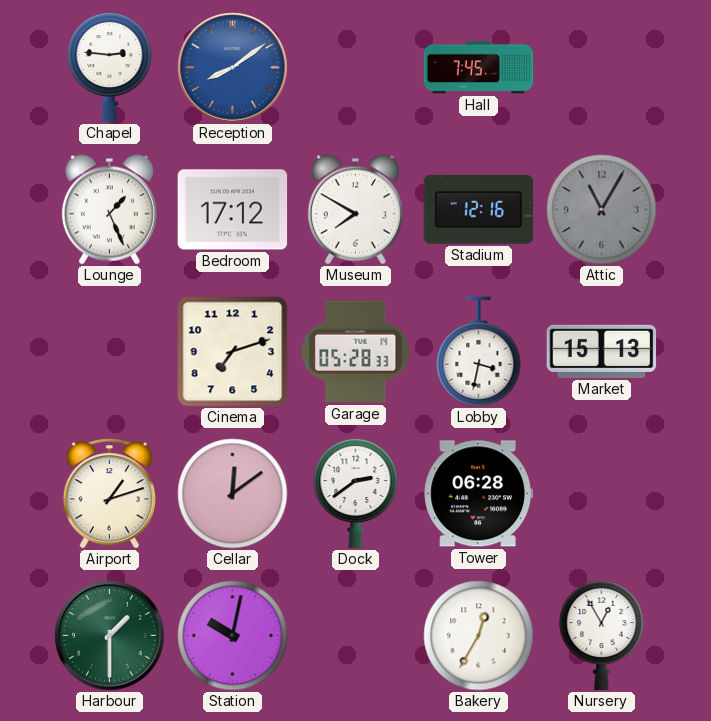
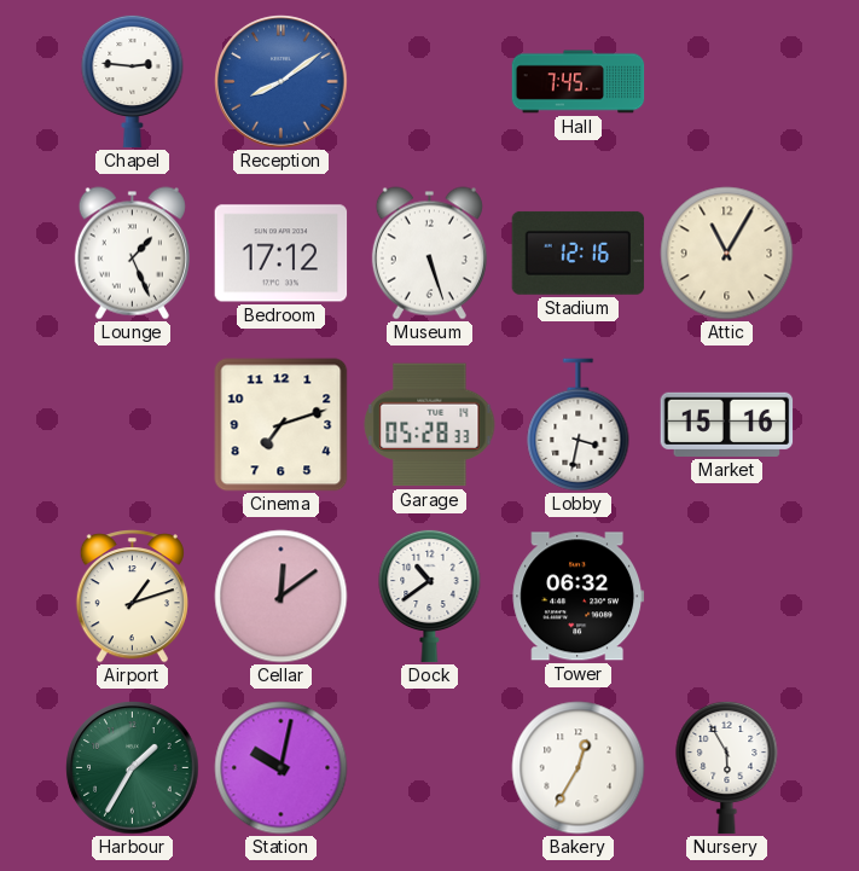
Museum: 7:50 -> 5:27
Attic dial: grey -> cream
Market: 15:13 -> 15:16
Dock: 2:39 -> 10:39
Tower: 06:28 -> 06:32
Harbour: 1:30 -> 1:35
Nursery: 12:55 -> 5:55
